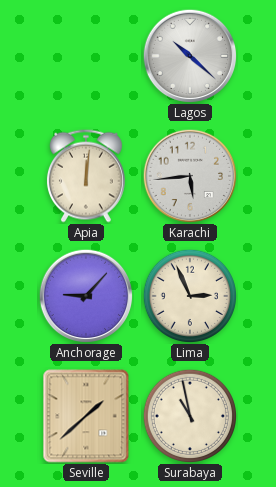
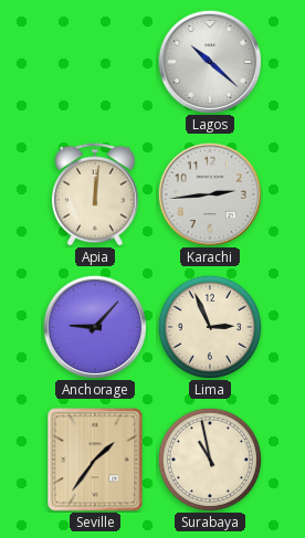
Karachi: 5:44 -> 2:44
Seville: 1:38 -> 1:36
